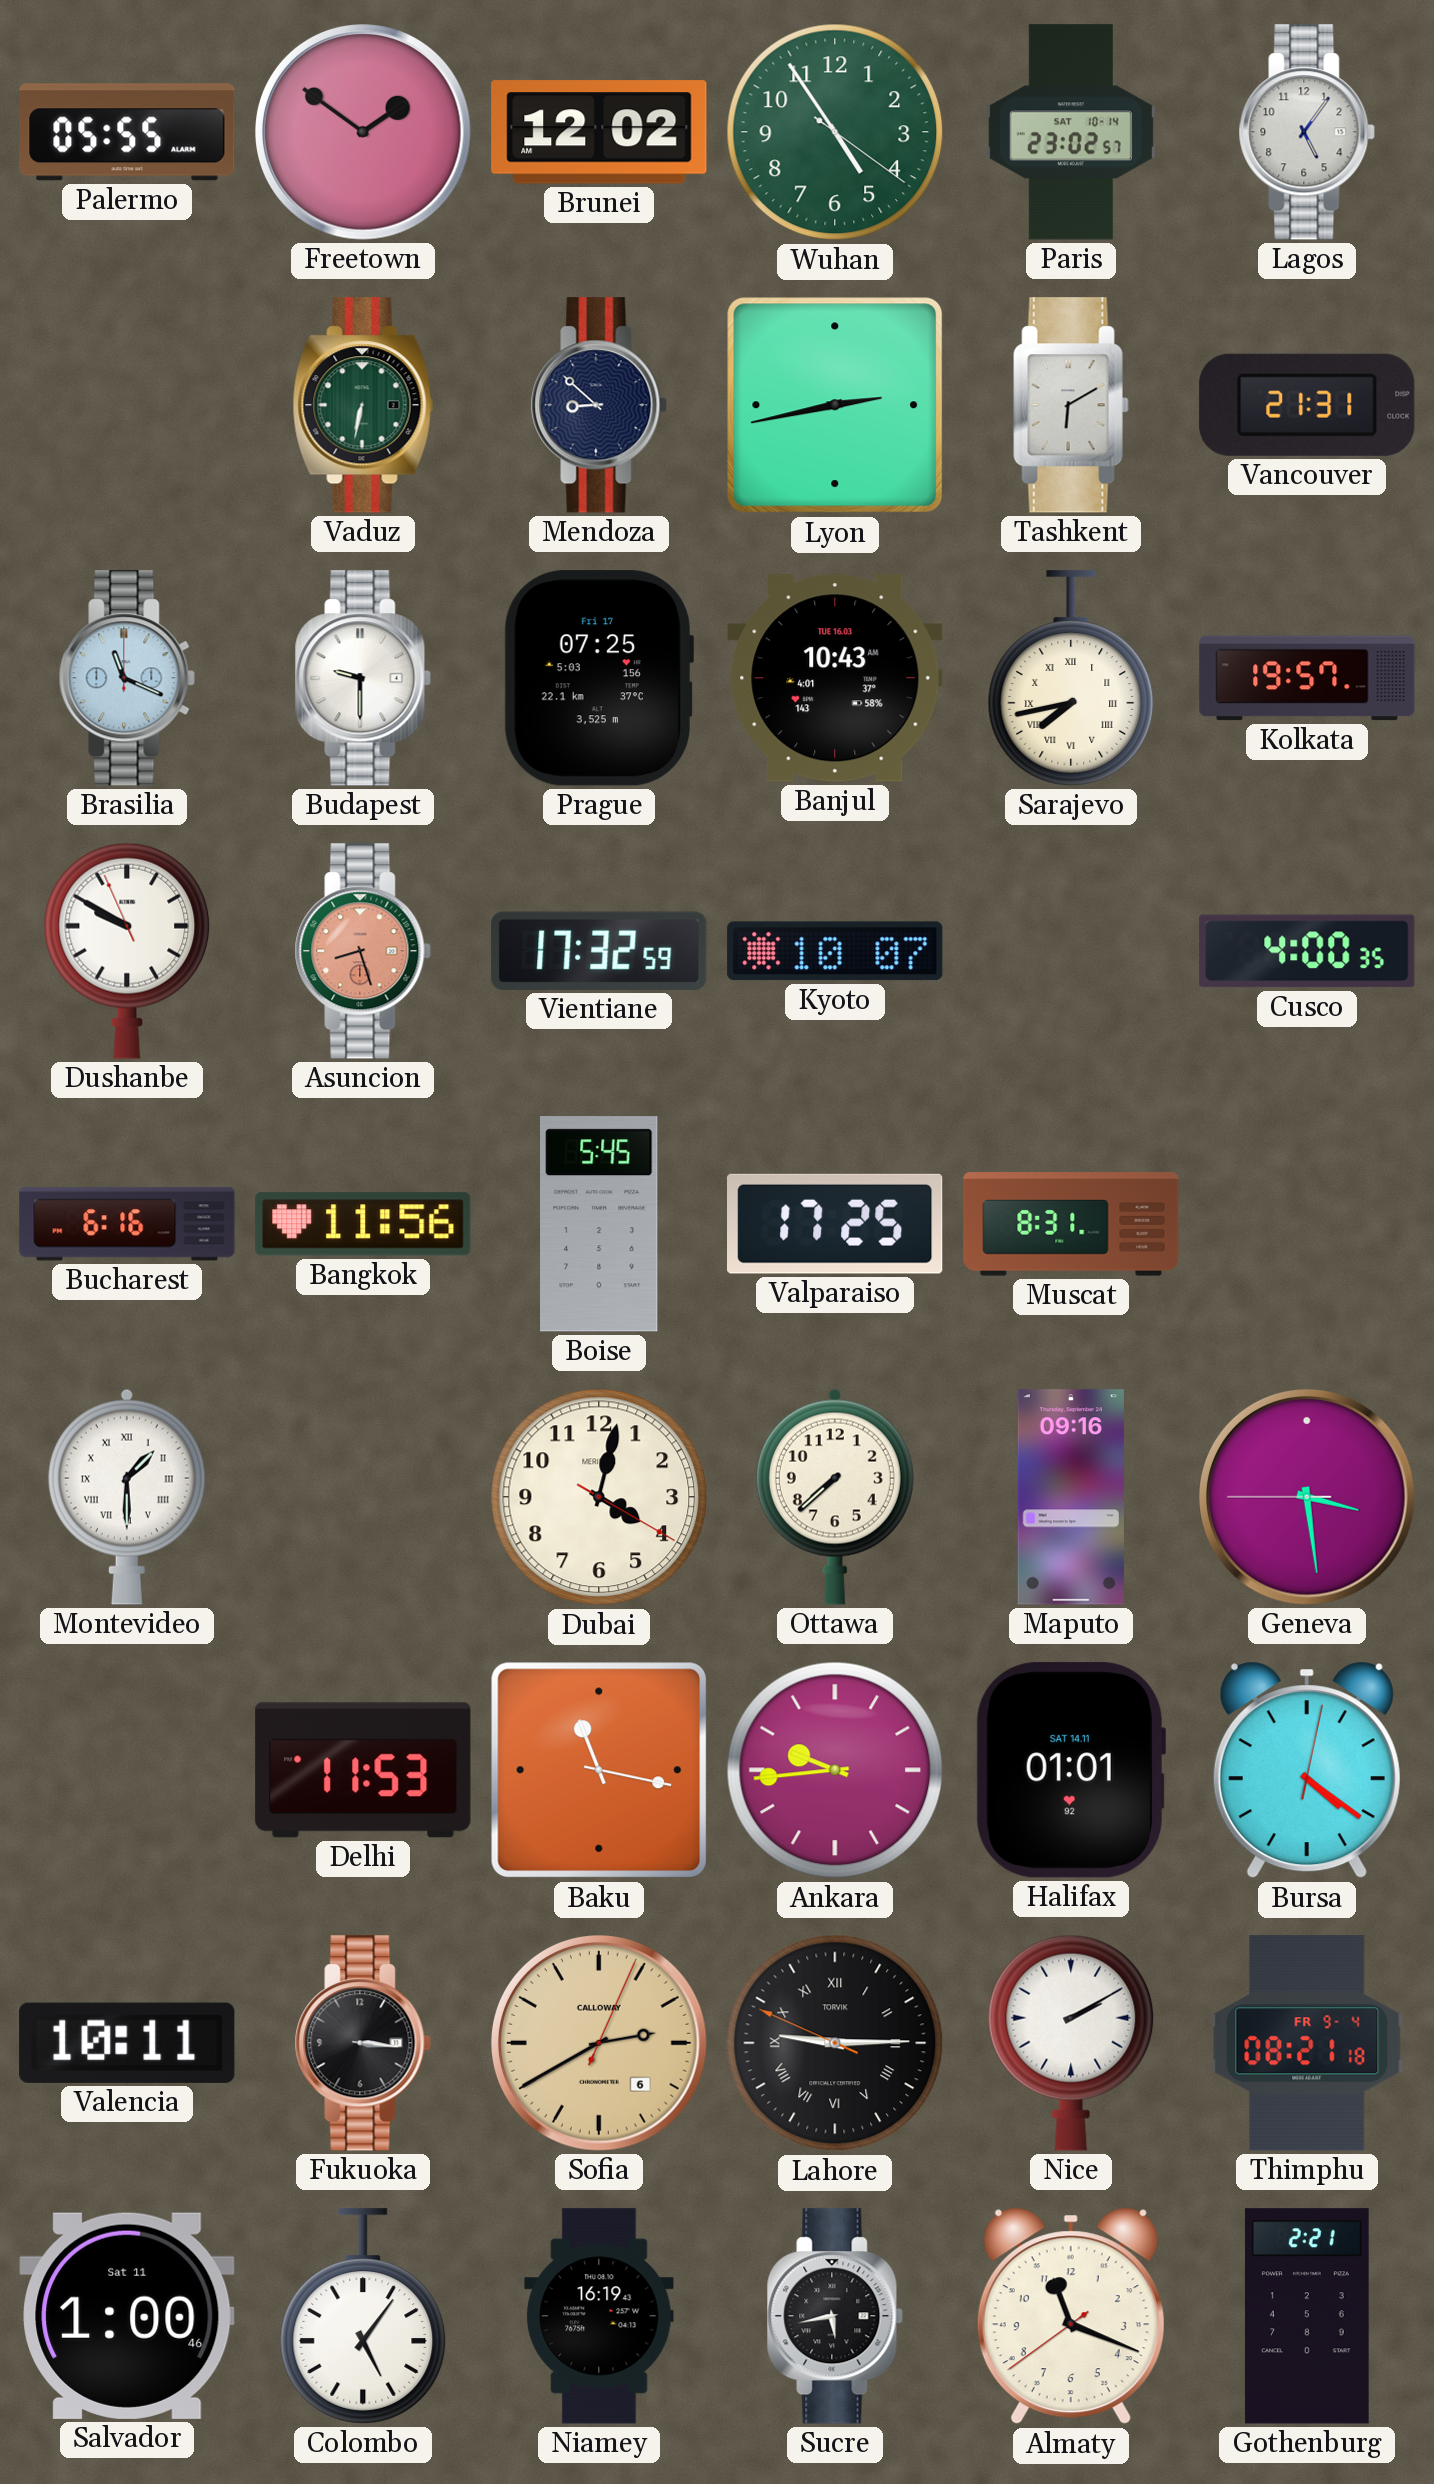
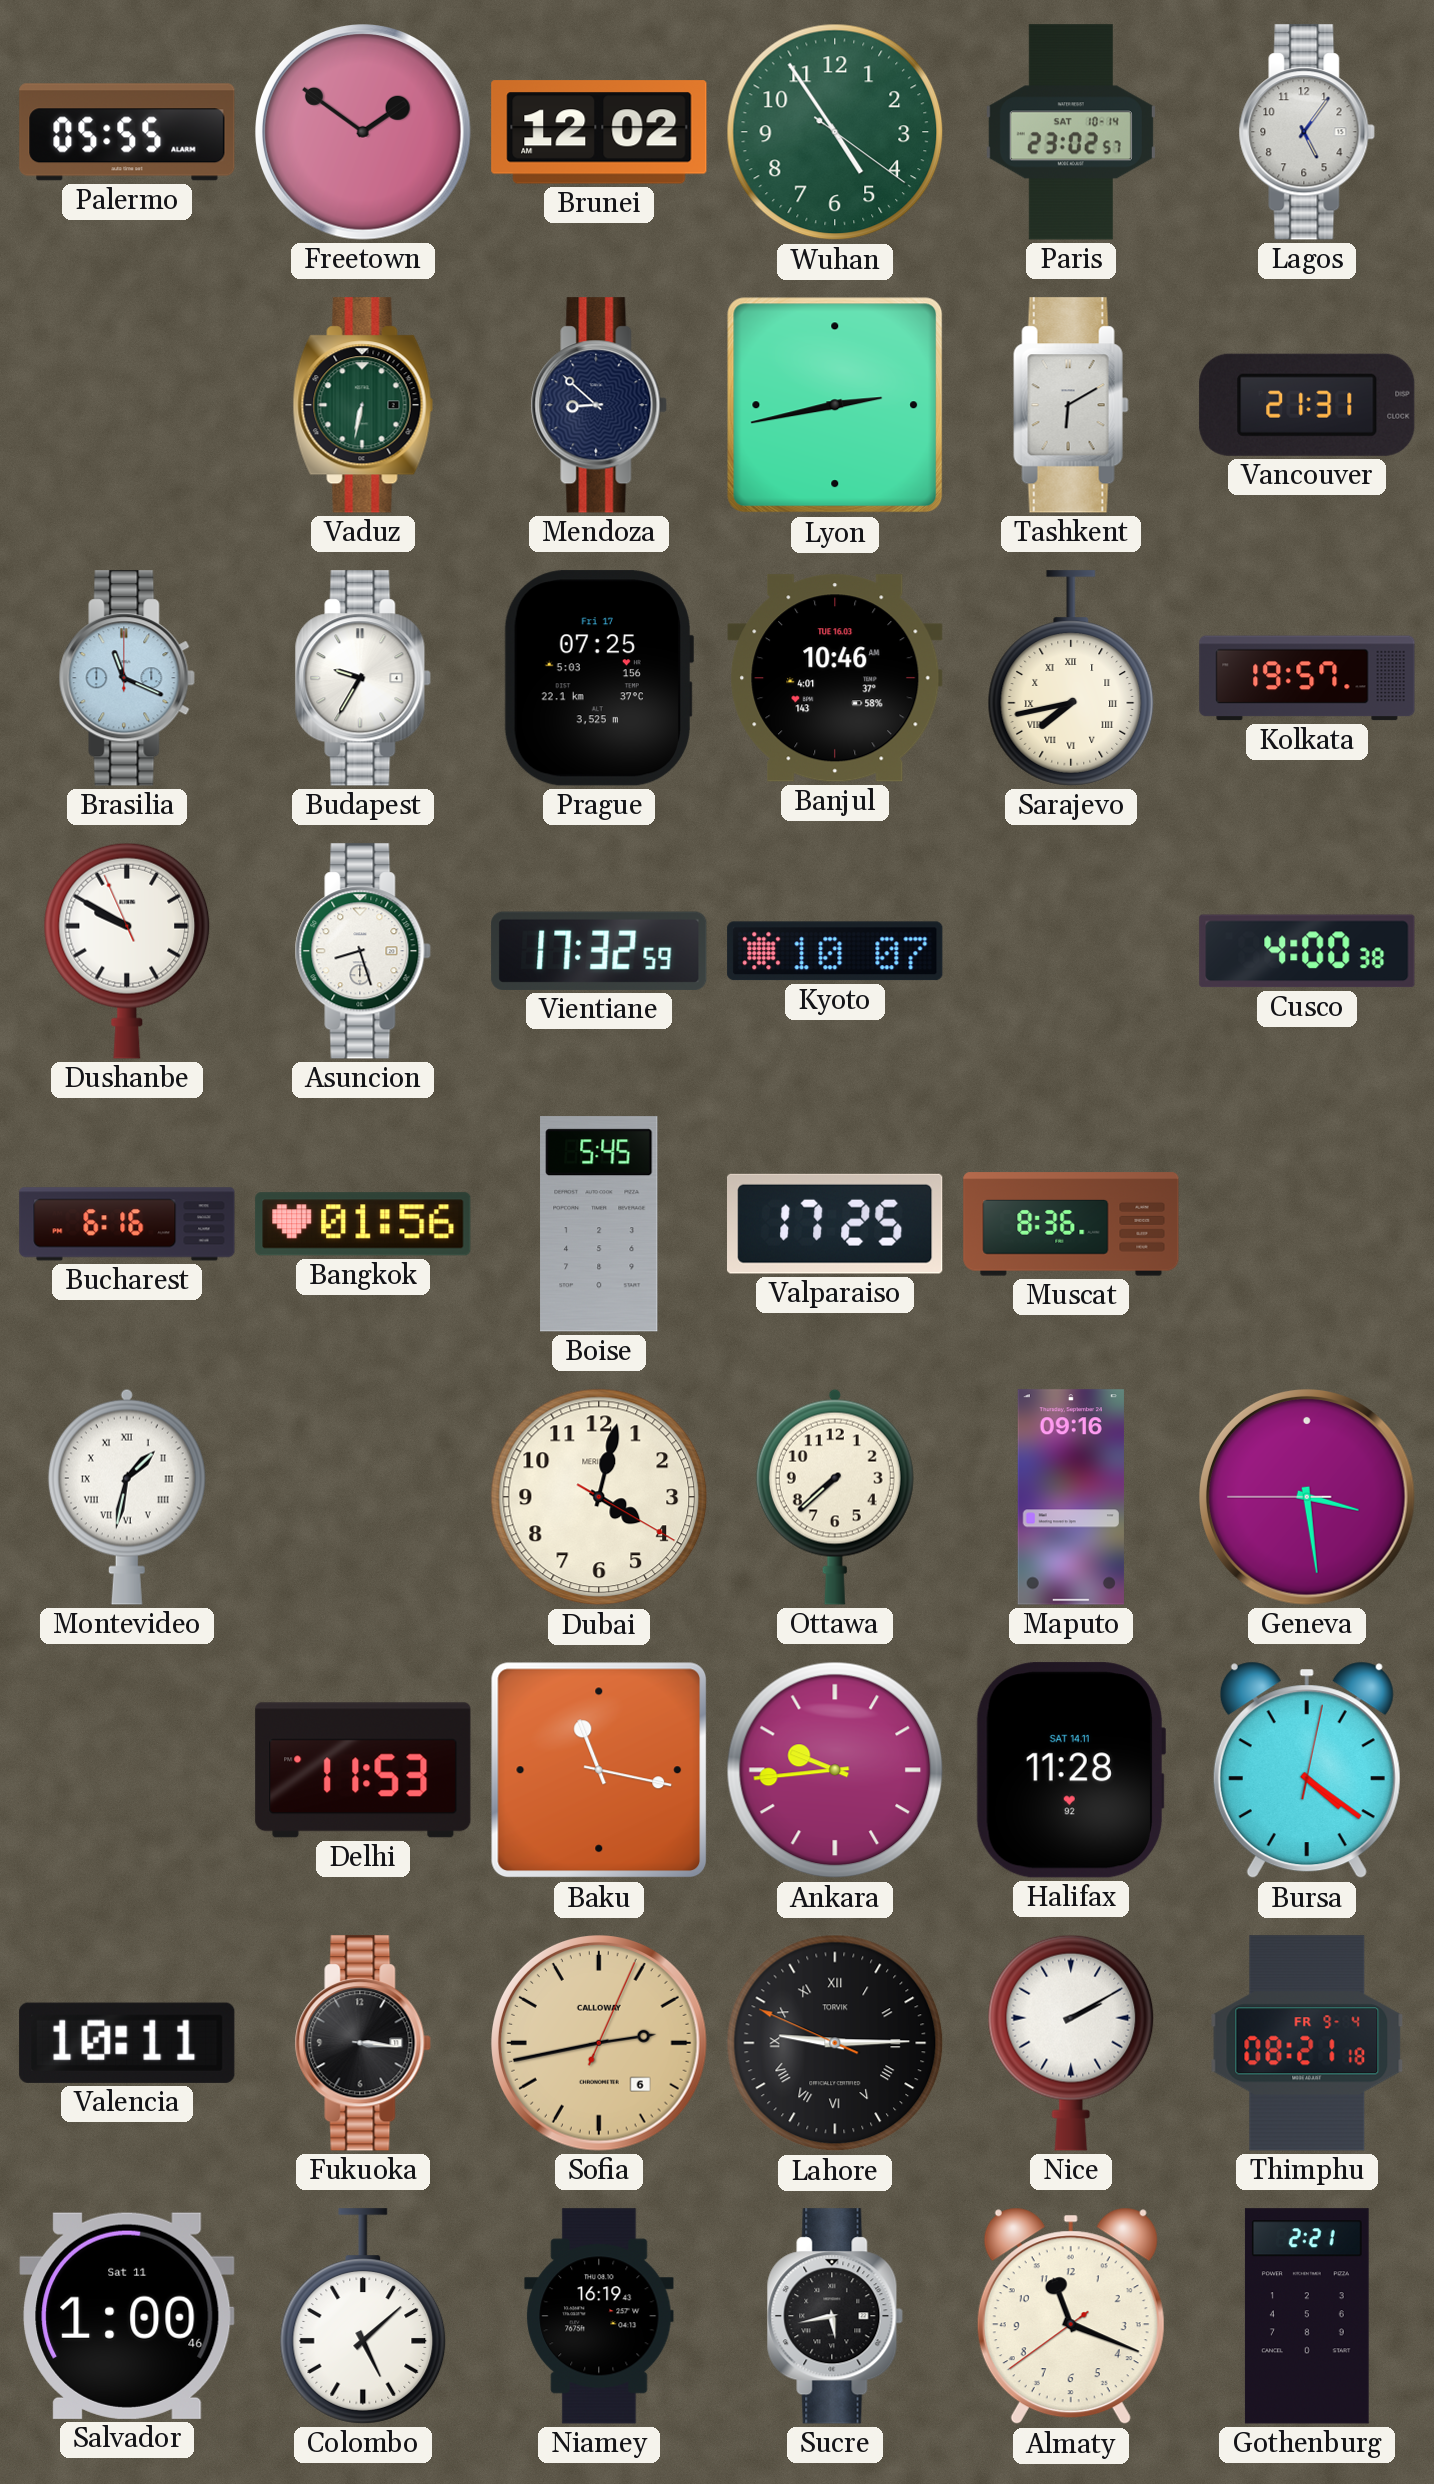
Budapest: 9:30 -> 9:35
Banjul: 10:43 -> 10:46
Asuncion dial: salmon -> white
Cusco: 4:00:35 -> 4:00:38
Bangkok: 11:56 -> 01:56
Muscat: 8:31 -> 8:36
Montevideo: 1:30 -> 1:32
Halifax: 01:01 -> 11:28
Sofia: 2:40 -> 2:43
Colombo: 5:06 -> 5:08
